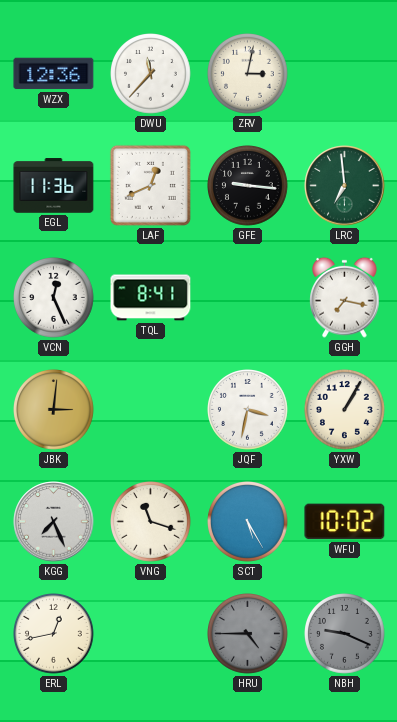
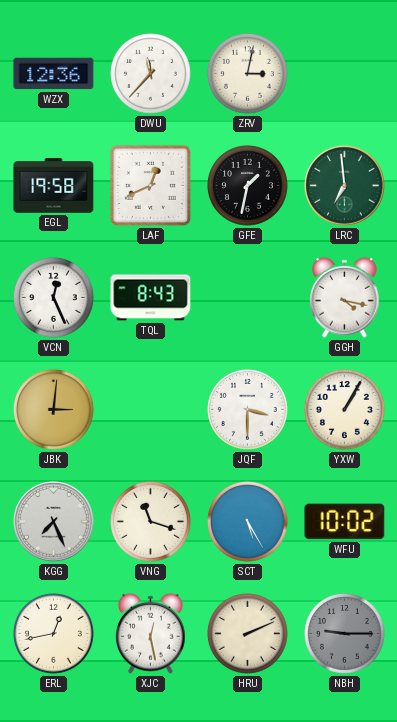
EGL: 11:36 -> 19:58
GFE: 9:16 -> 1:32
TQL: 8:41 -> 8:43
GGH: 7:17 -> 4:17
JQF: 3:32 -> 3:30
XJC: none -> 12:28
HRU: 4:45 -> 2:11
HRU dial: grey -> cream
NBH: 9:19 -> 9:15
